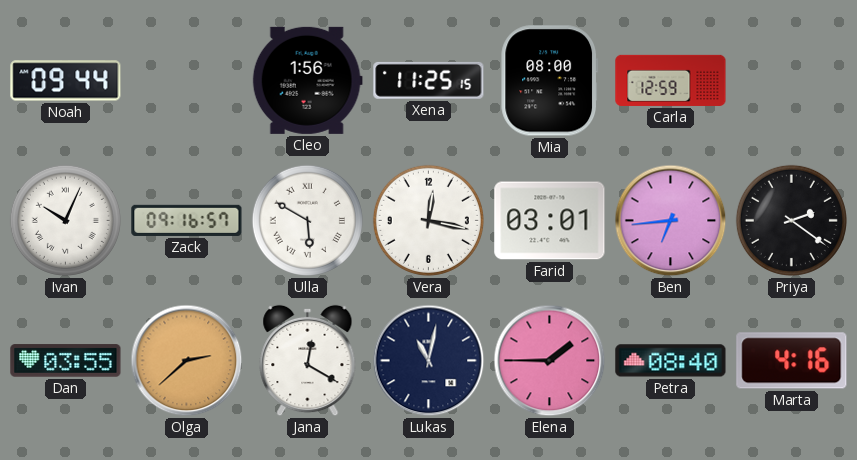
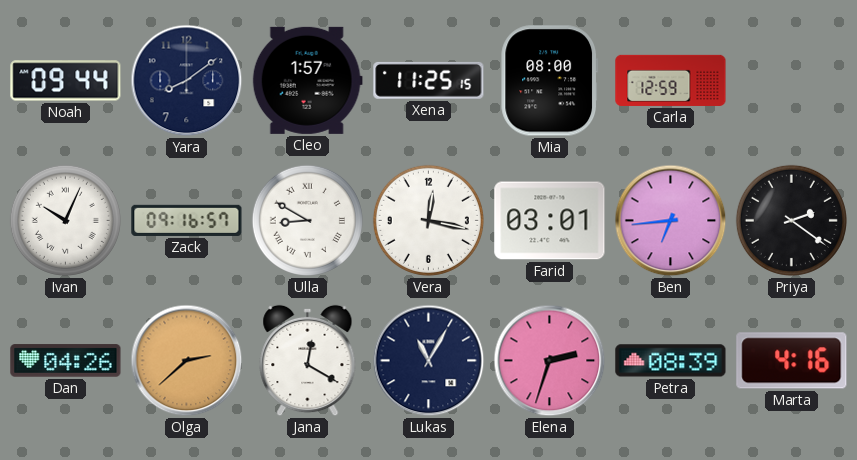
Yara: none -> 8:09
Cleo: 1:56 -> 1:57
Ulla: 5:50 -> 8:50
Dan: 03:55 -> 04:26
Lukas: 11:02 -> 11:05
Elena: 1:45 -> 2:33
Petra: 08:40 -> 08:39
